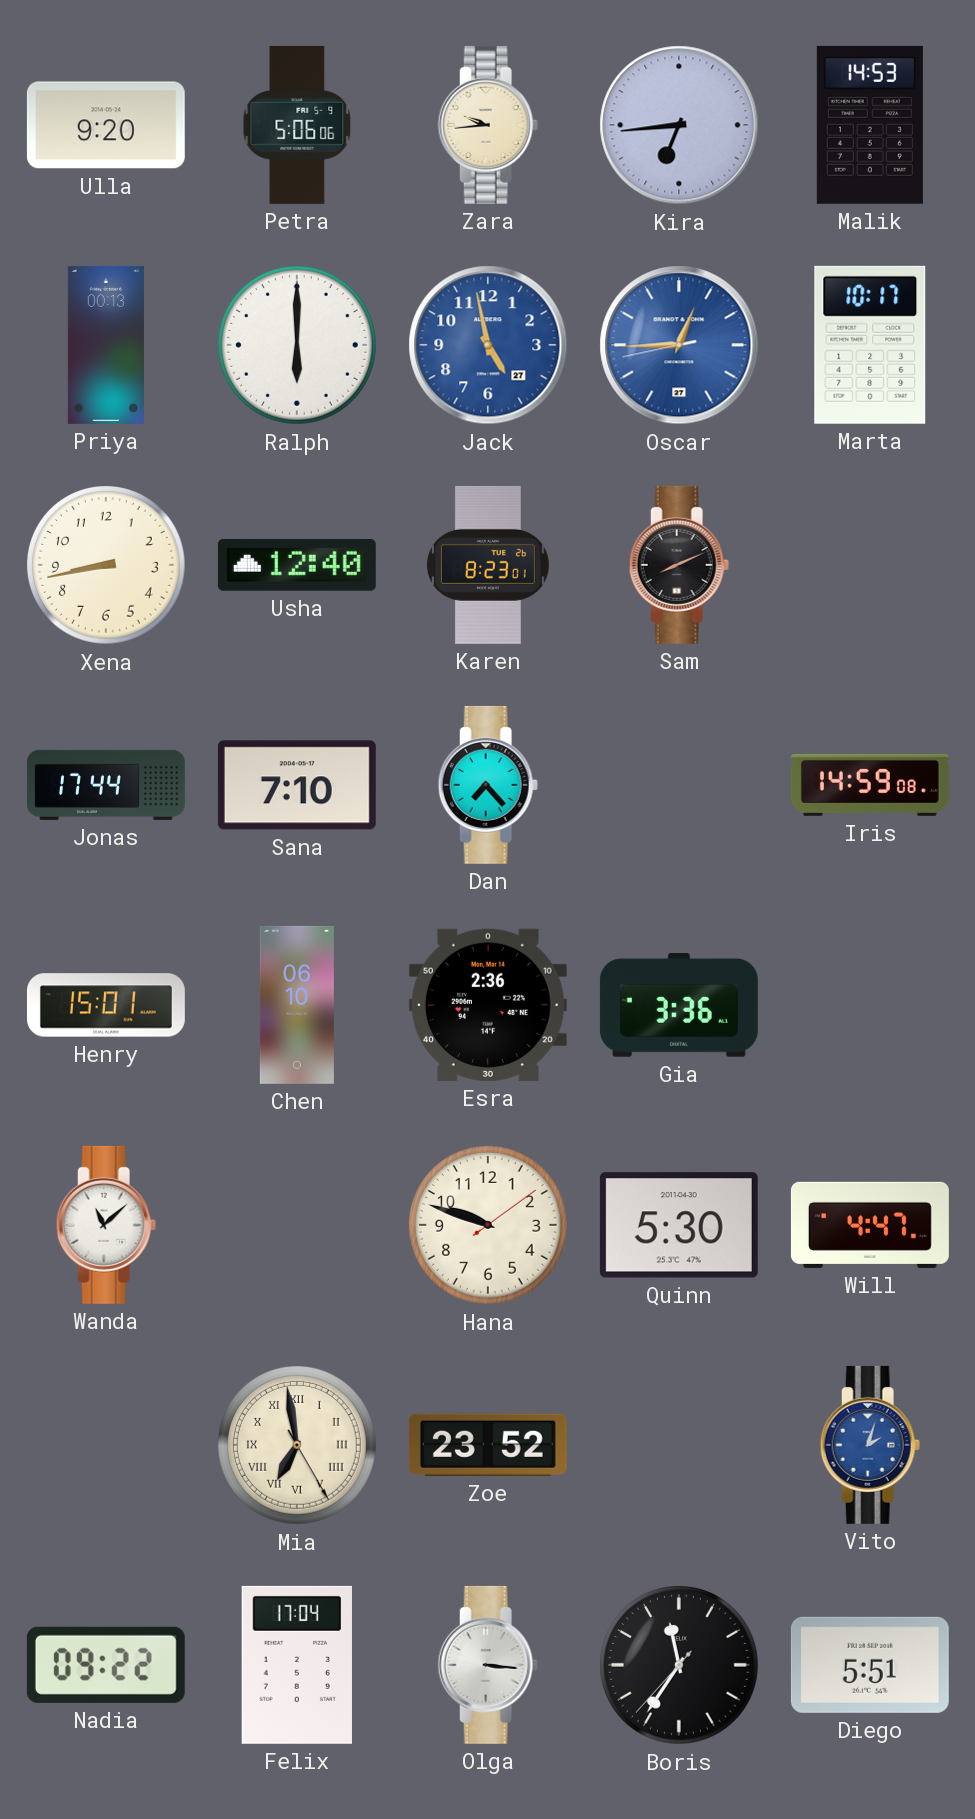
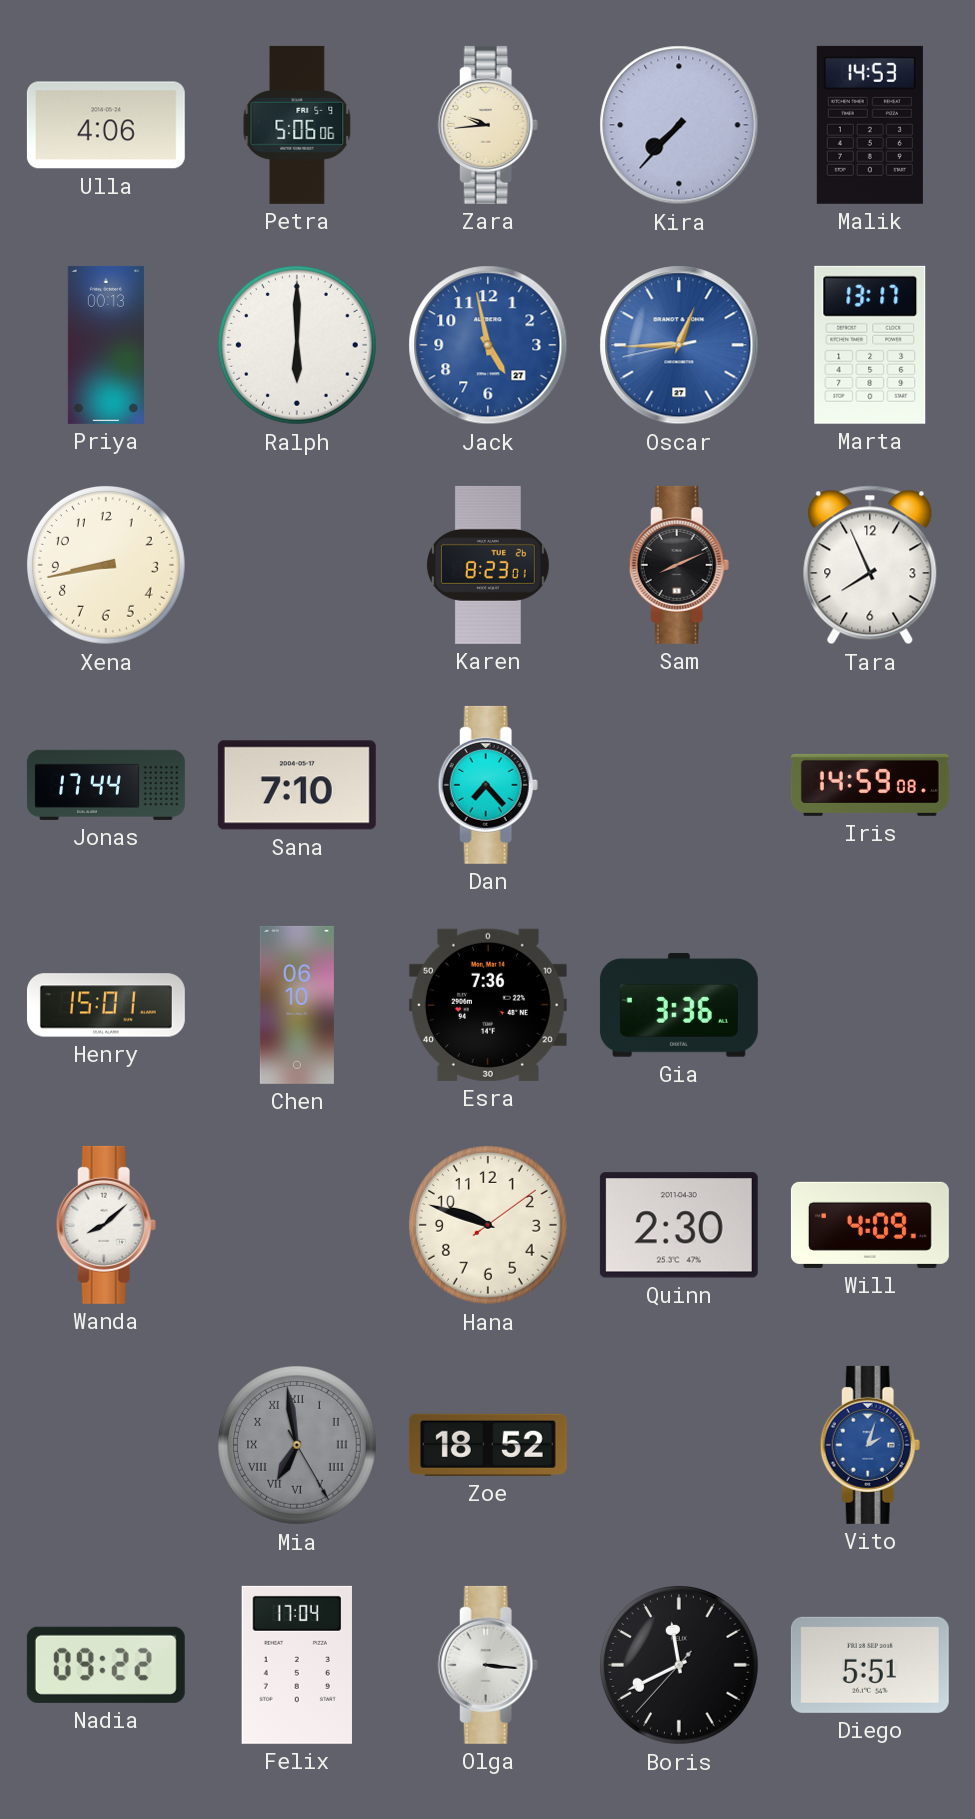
Ulla: 9:20 -> 4:06
Kira: 6:44 -> 7:37
Marta: 10:17 -> 13:17
Usha: 12:40 -> none
Tara: none -> 7:56
Esra: 2:36 -> 7:36
Wanda: 11:08 -> 8:08
Quinn: 5:30 -> 2:30
Will: 4:47 -> 4:09
Mia dial: cream -> grey
Zoe: 23:52 -> 18:52
Boris: 11:35 -> 11:40
